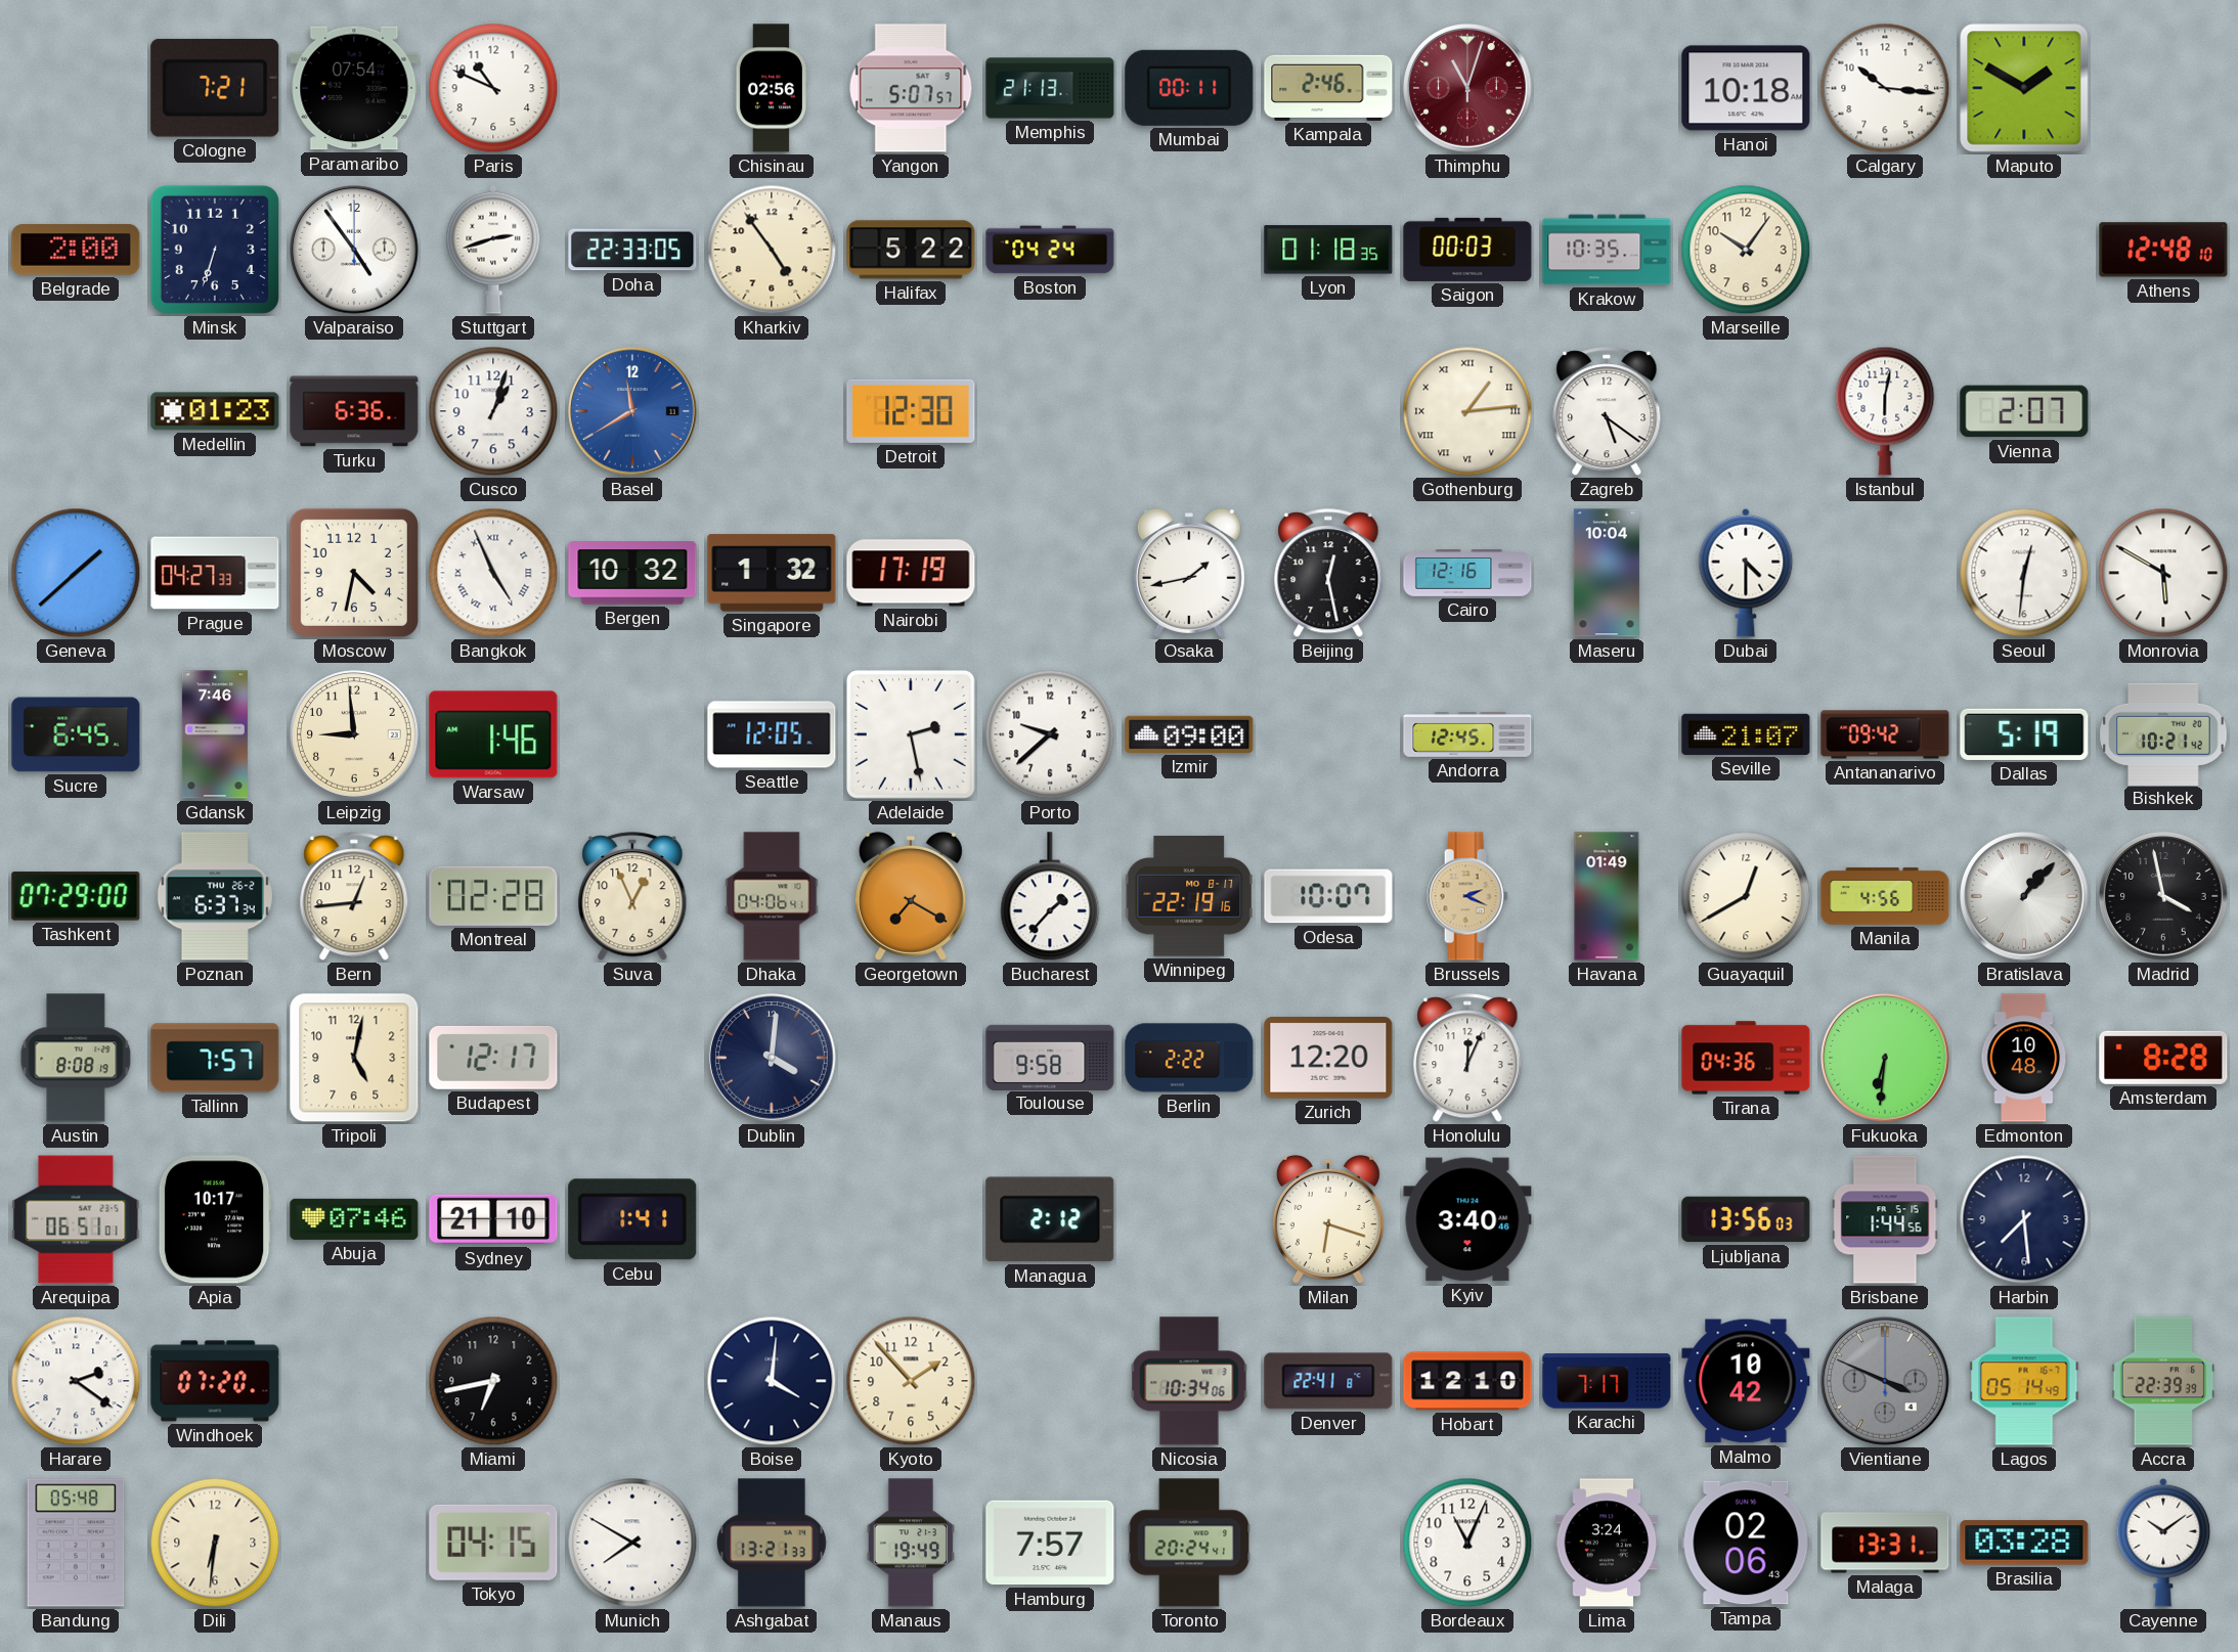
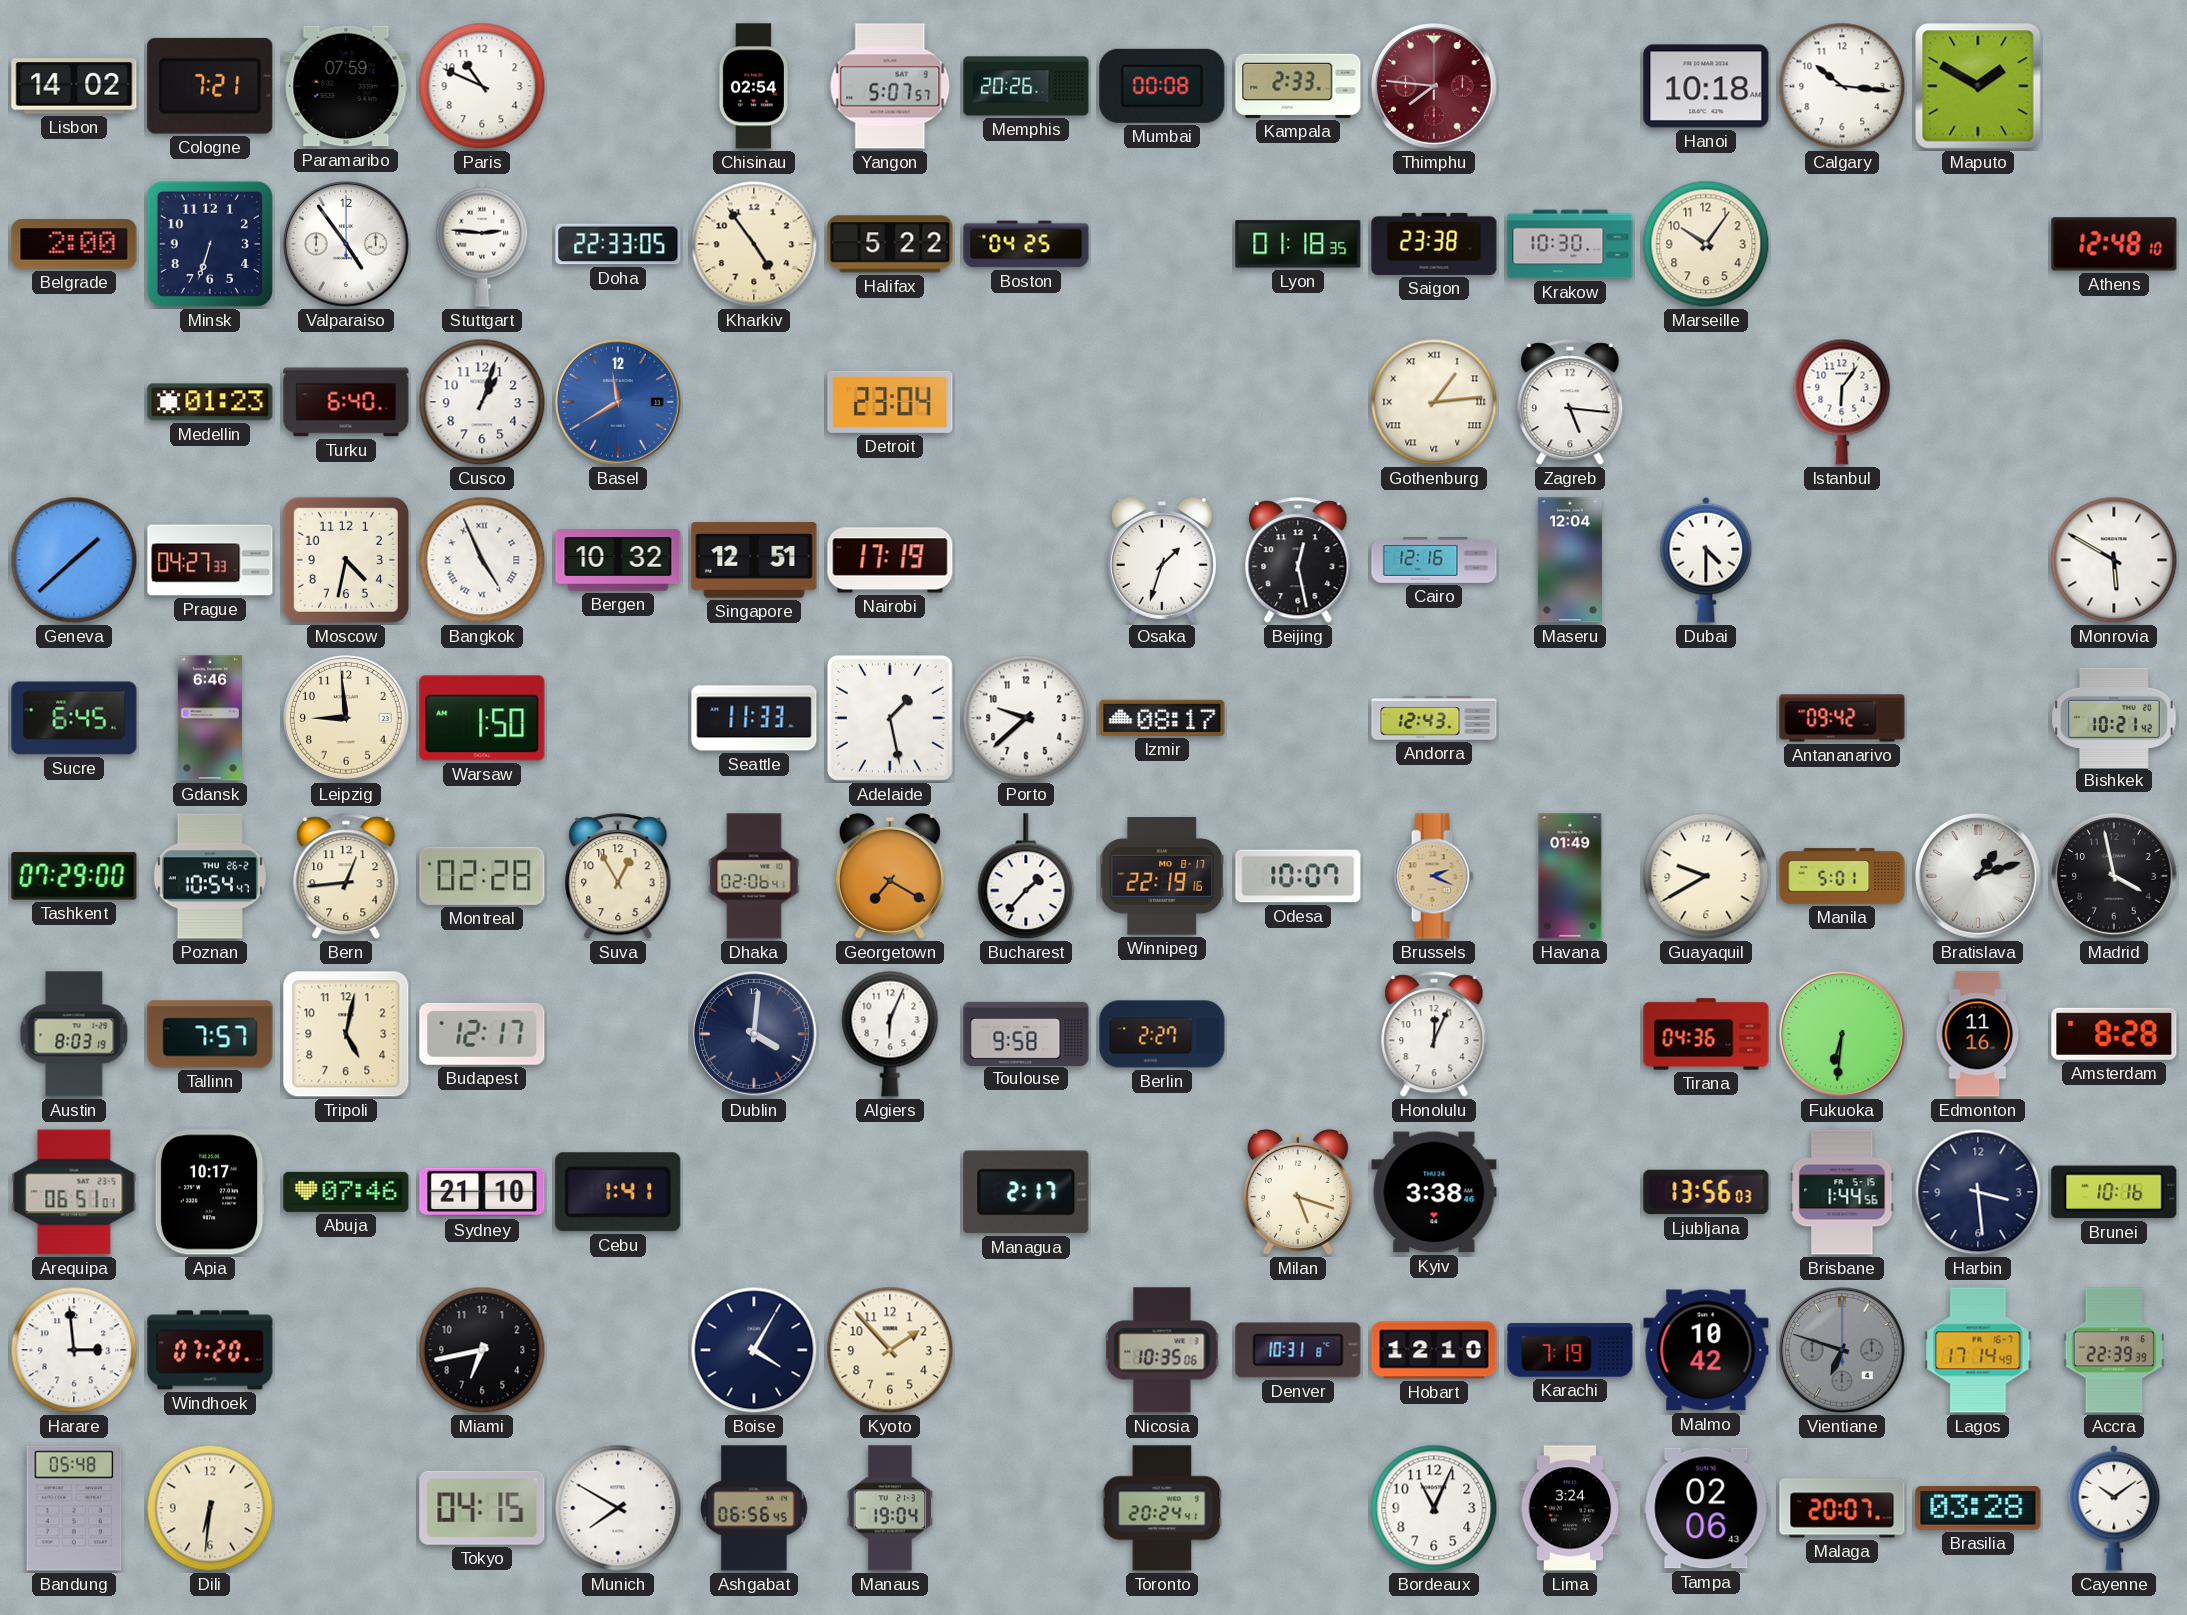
Lisbon: none -> 14:02
Paramaribo: 07:54 -> 07:59
Chisinau: 02:56 -> 02:54
Memphis: 21:13 -> 20:26
Mumbai: 00:11 -> 00:08
Kampala: 2:46 -> 2:33
Thimphu: 11:03 -> 7:46
Stuttgart: 2:42 -> 2:46
Boston: 04:24 -> 04:25
Saigon: 00:03 -> 23:38
Krakow: 10:35 -> 10:30
Turku: 6:36 -> 6:40
Detroit: 12:30 -> 23:04
Zagreb: 5:21 -> 5:16
Istanbul: 6:02 -> 6:06
Vienna: 2:07 -> none
Singapore: 1:32 -> 12:51
Osaka: 1:43 -> 1:33
Maseru: 10:04 -> 12:04
Seoul: 12:31 -> none
Gdansk: 7:46 -> 6:46
Warsaw: 1:46 -> 1:50
Seattle: 12:05 -> 11:33
Adelaide: 2:28 -> 1:28
Izmir: 09:00 -> 08:17
Andorra: 12:45 -> 12:43
Seville: 21:07 -> none
Dallas: 5:19 -> none
Poznan: 6:37 -> 10:54
Suva: 12:56 -> 12:55
Dhaka: 04:06 -> 02:06
Guayaquil: 12:40 -> 9:40
Manila: 4:56 -> 5:01
Bratislava: 1:07 -> 1:12
Austin: 8:08 -> 8:03
Algiers: none -> 6:04
Berlin: 2:22 -> 2:27
Zurich: 12:20 -> none
Edmonton: 10:48 -> 11:16
Managua: 2:12 -> 2:17
Milan: 6:18 -> 5:18
Kyiv: 3:40 -> 3:38
Harbin: 7:29 -> 3:29
Brunei: none -> 10:16
Harare: 2:21 -> 2:59
Boise: 4:01 -> 4:05
Nicosia: 10:34 -> 10:35
Denver: 22:41 -> 10:31
Karachi: 7:17 -> 7:19
Vientiane: 3:49 -> 6:48
Lagos: 05:14 -> 17:14
Ashgabat: 13:21 -> 06:56
Manaus: 19:49 -> 19:04
Hamburg: 7:57 -> none
Malaga: 13:31 -> 20:07
